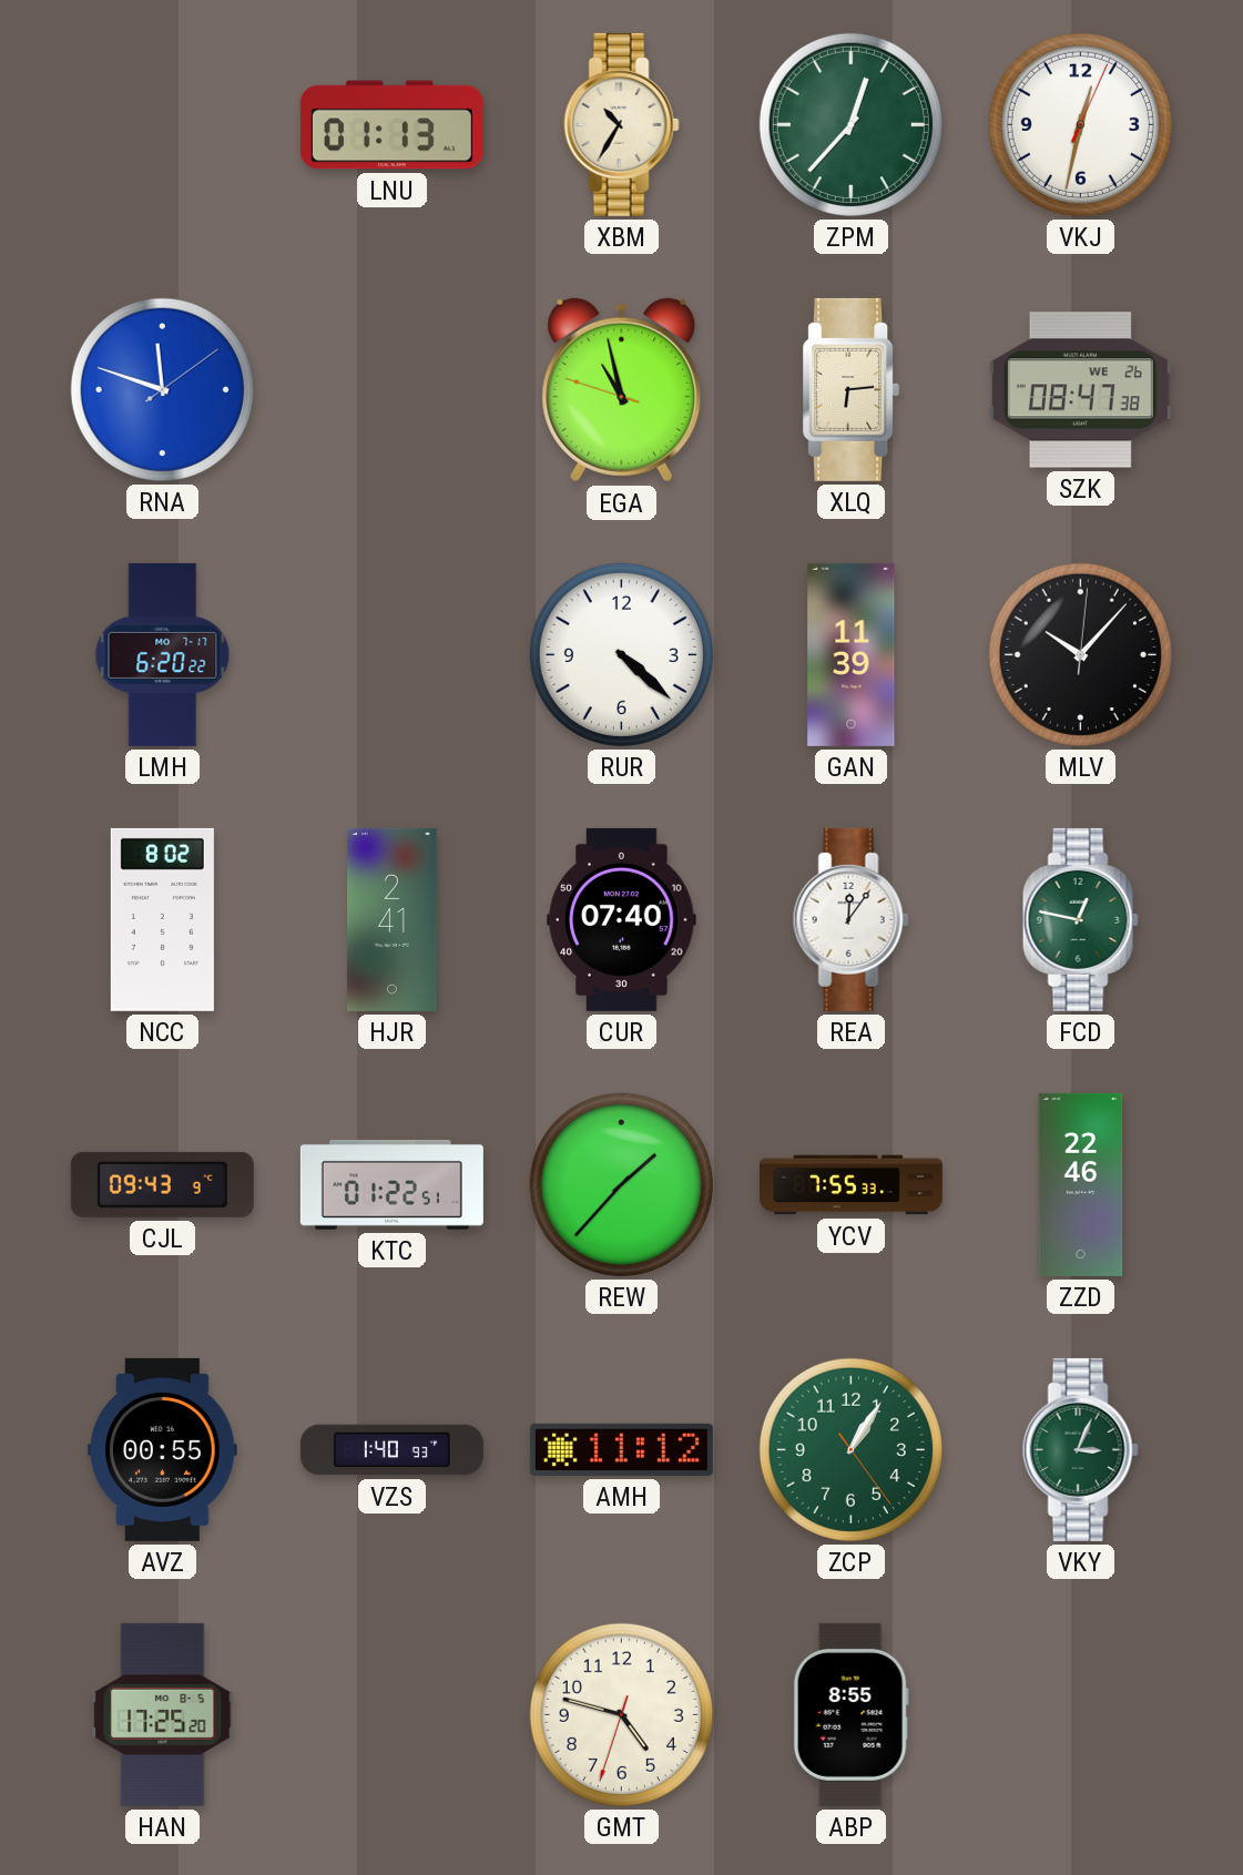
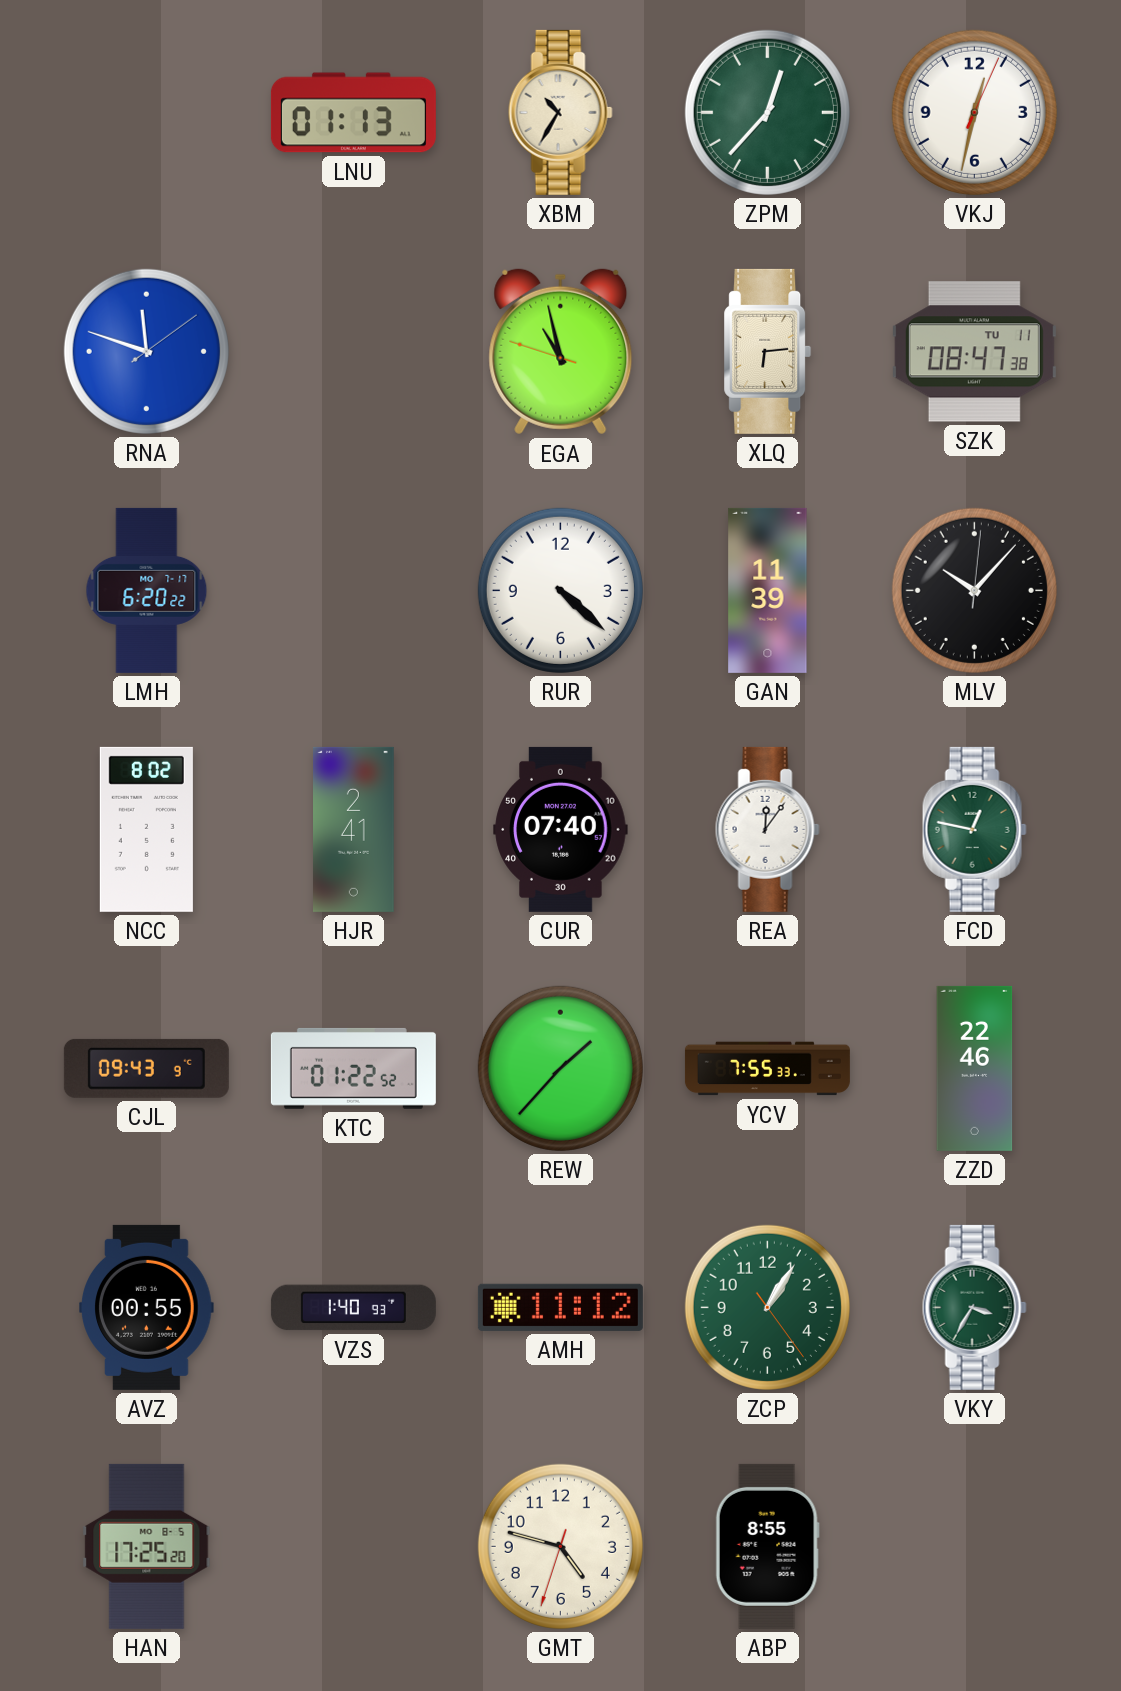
SZK date: WE 26 -> TU 11
KTC: 01:22:51 -> 01:22:52
VKY: 3:04 -> 3:35
